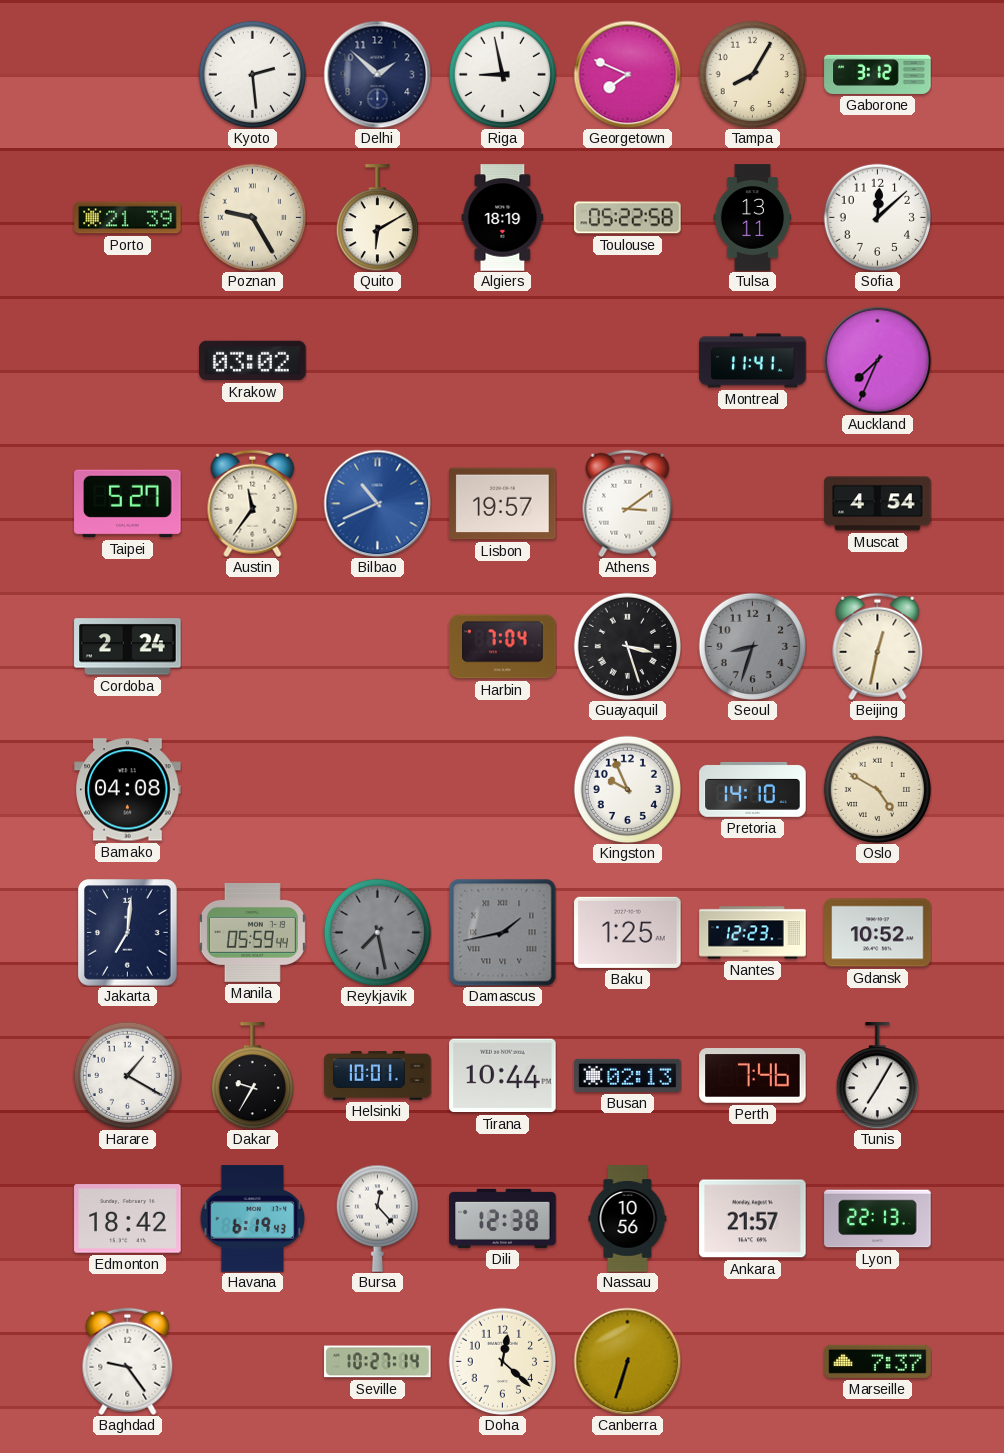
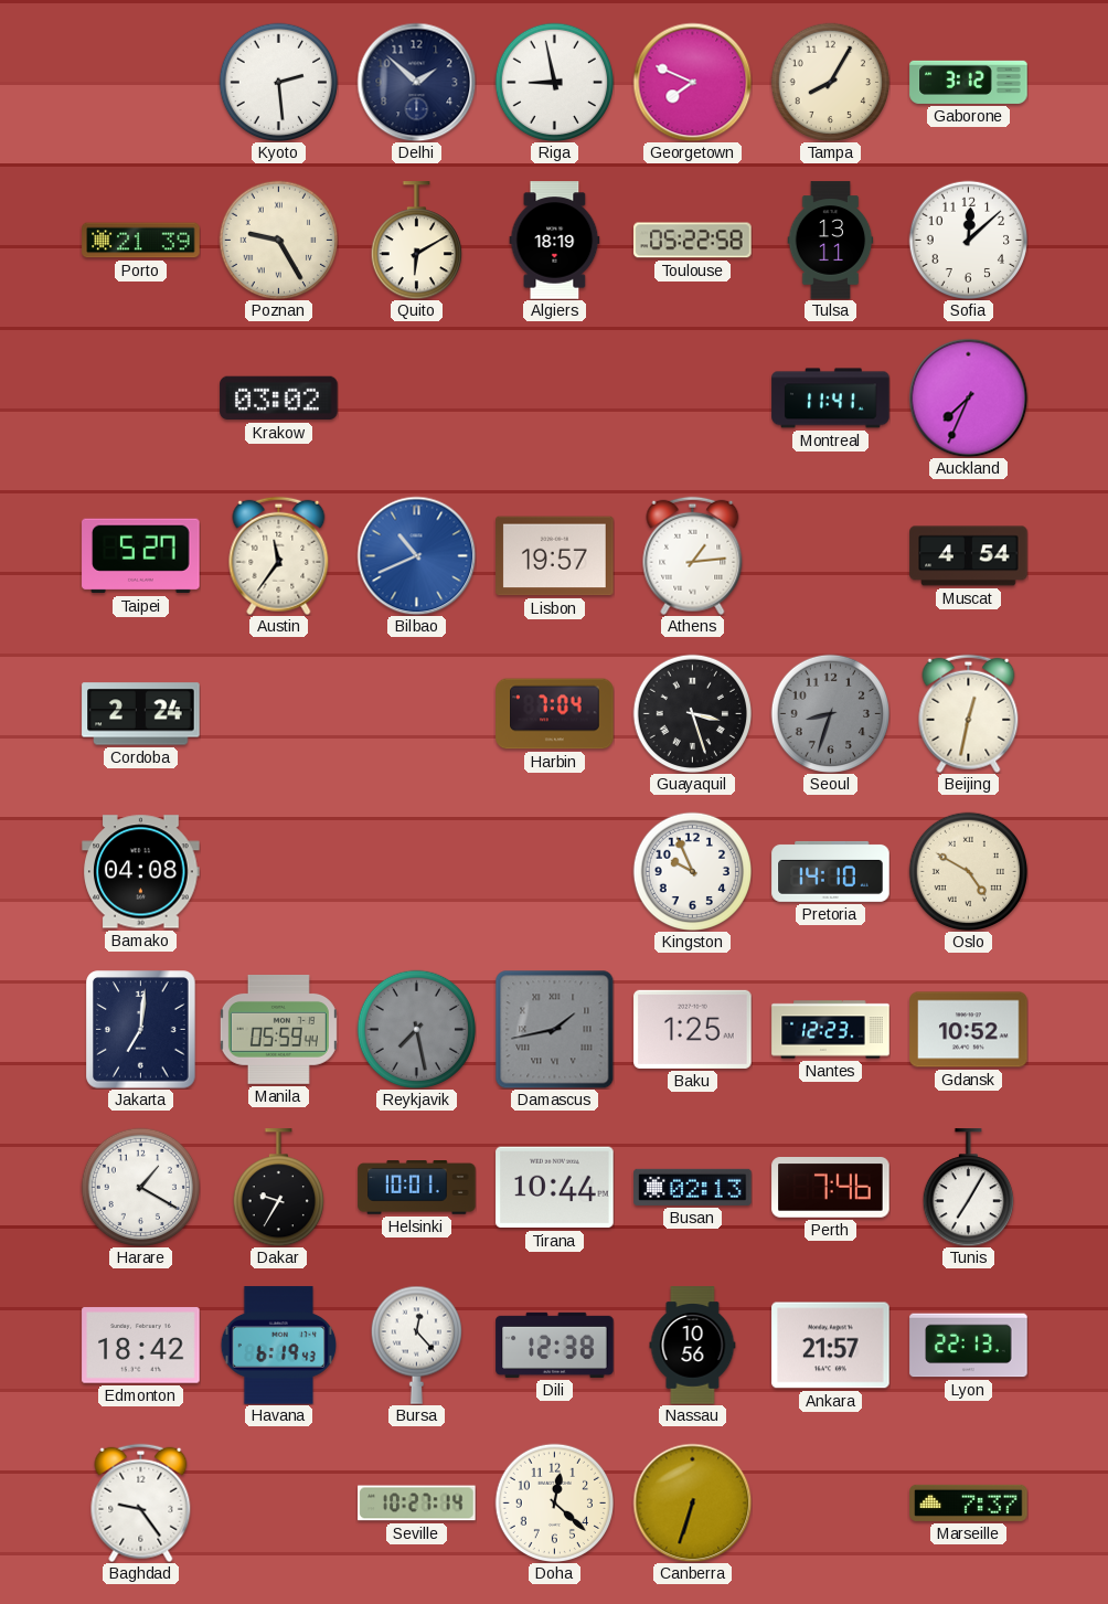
Athens: 3:09 -> 1:14
